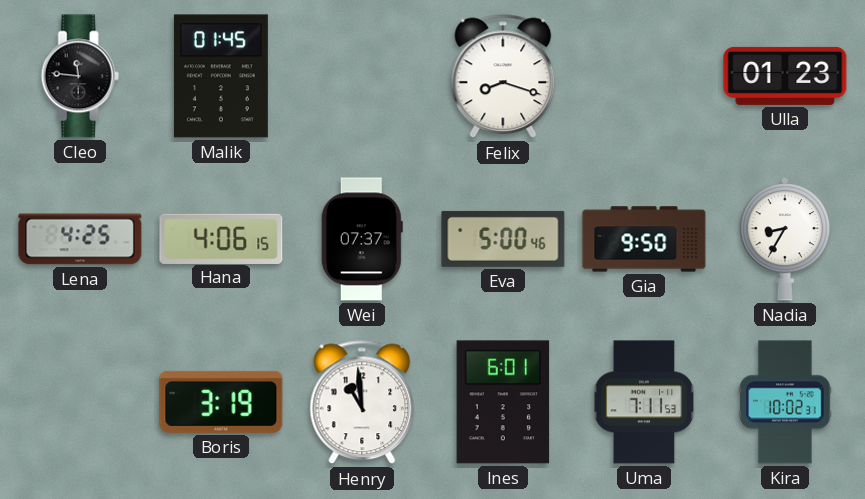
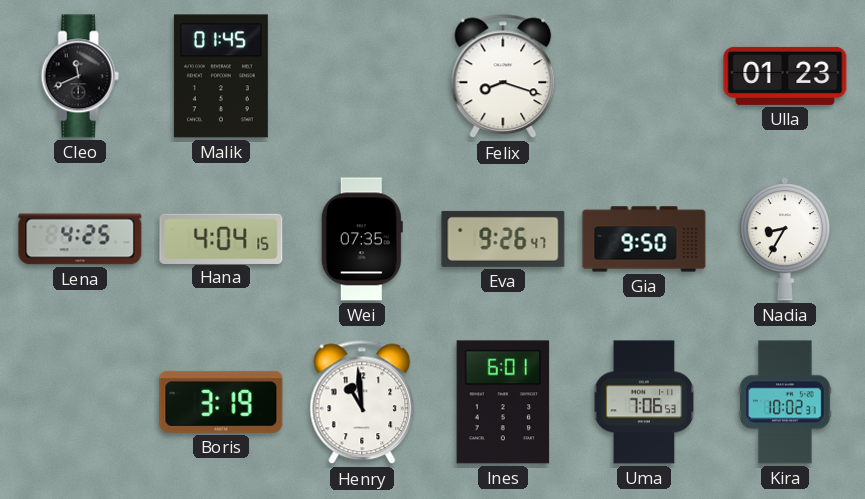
Cleo: 11:46 -> 11:41
Hana: 4:06 -> 4:04
Wei: 07:37 -> 07:35
Eva: 5:00 -> 9:26
Uma: 7:11 -> 7:06
